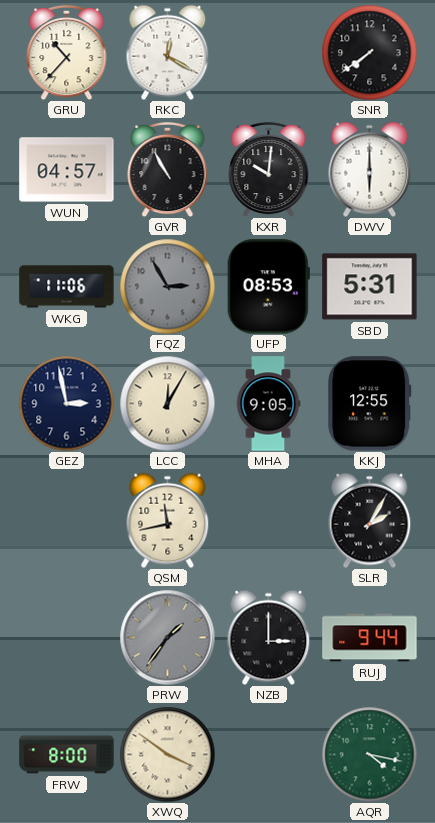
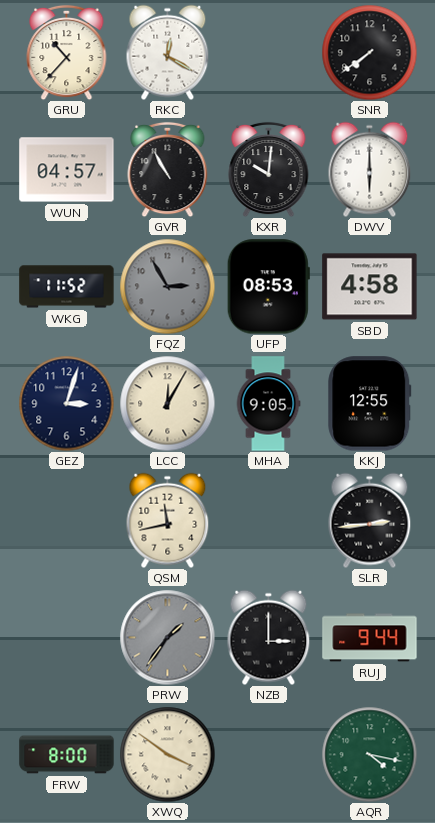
WKG: 11:06 -> 11:52
SBD: 5:31 -> 4:58
GEZ: 2:58 -> 3:03
SLR: 2:05 -> 2:44
